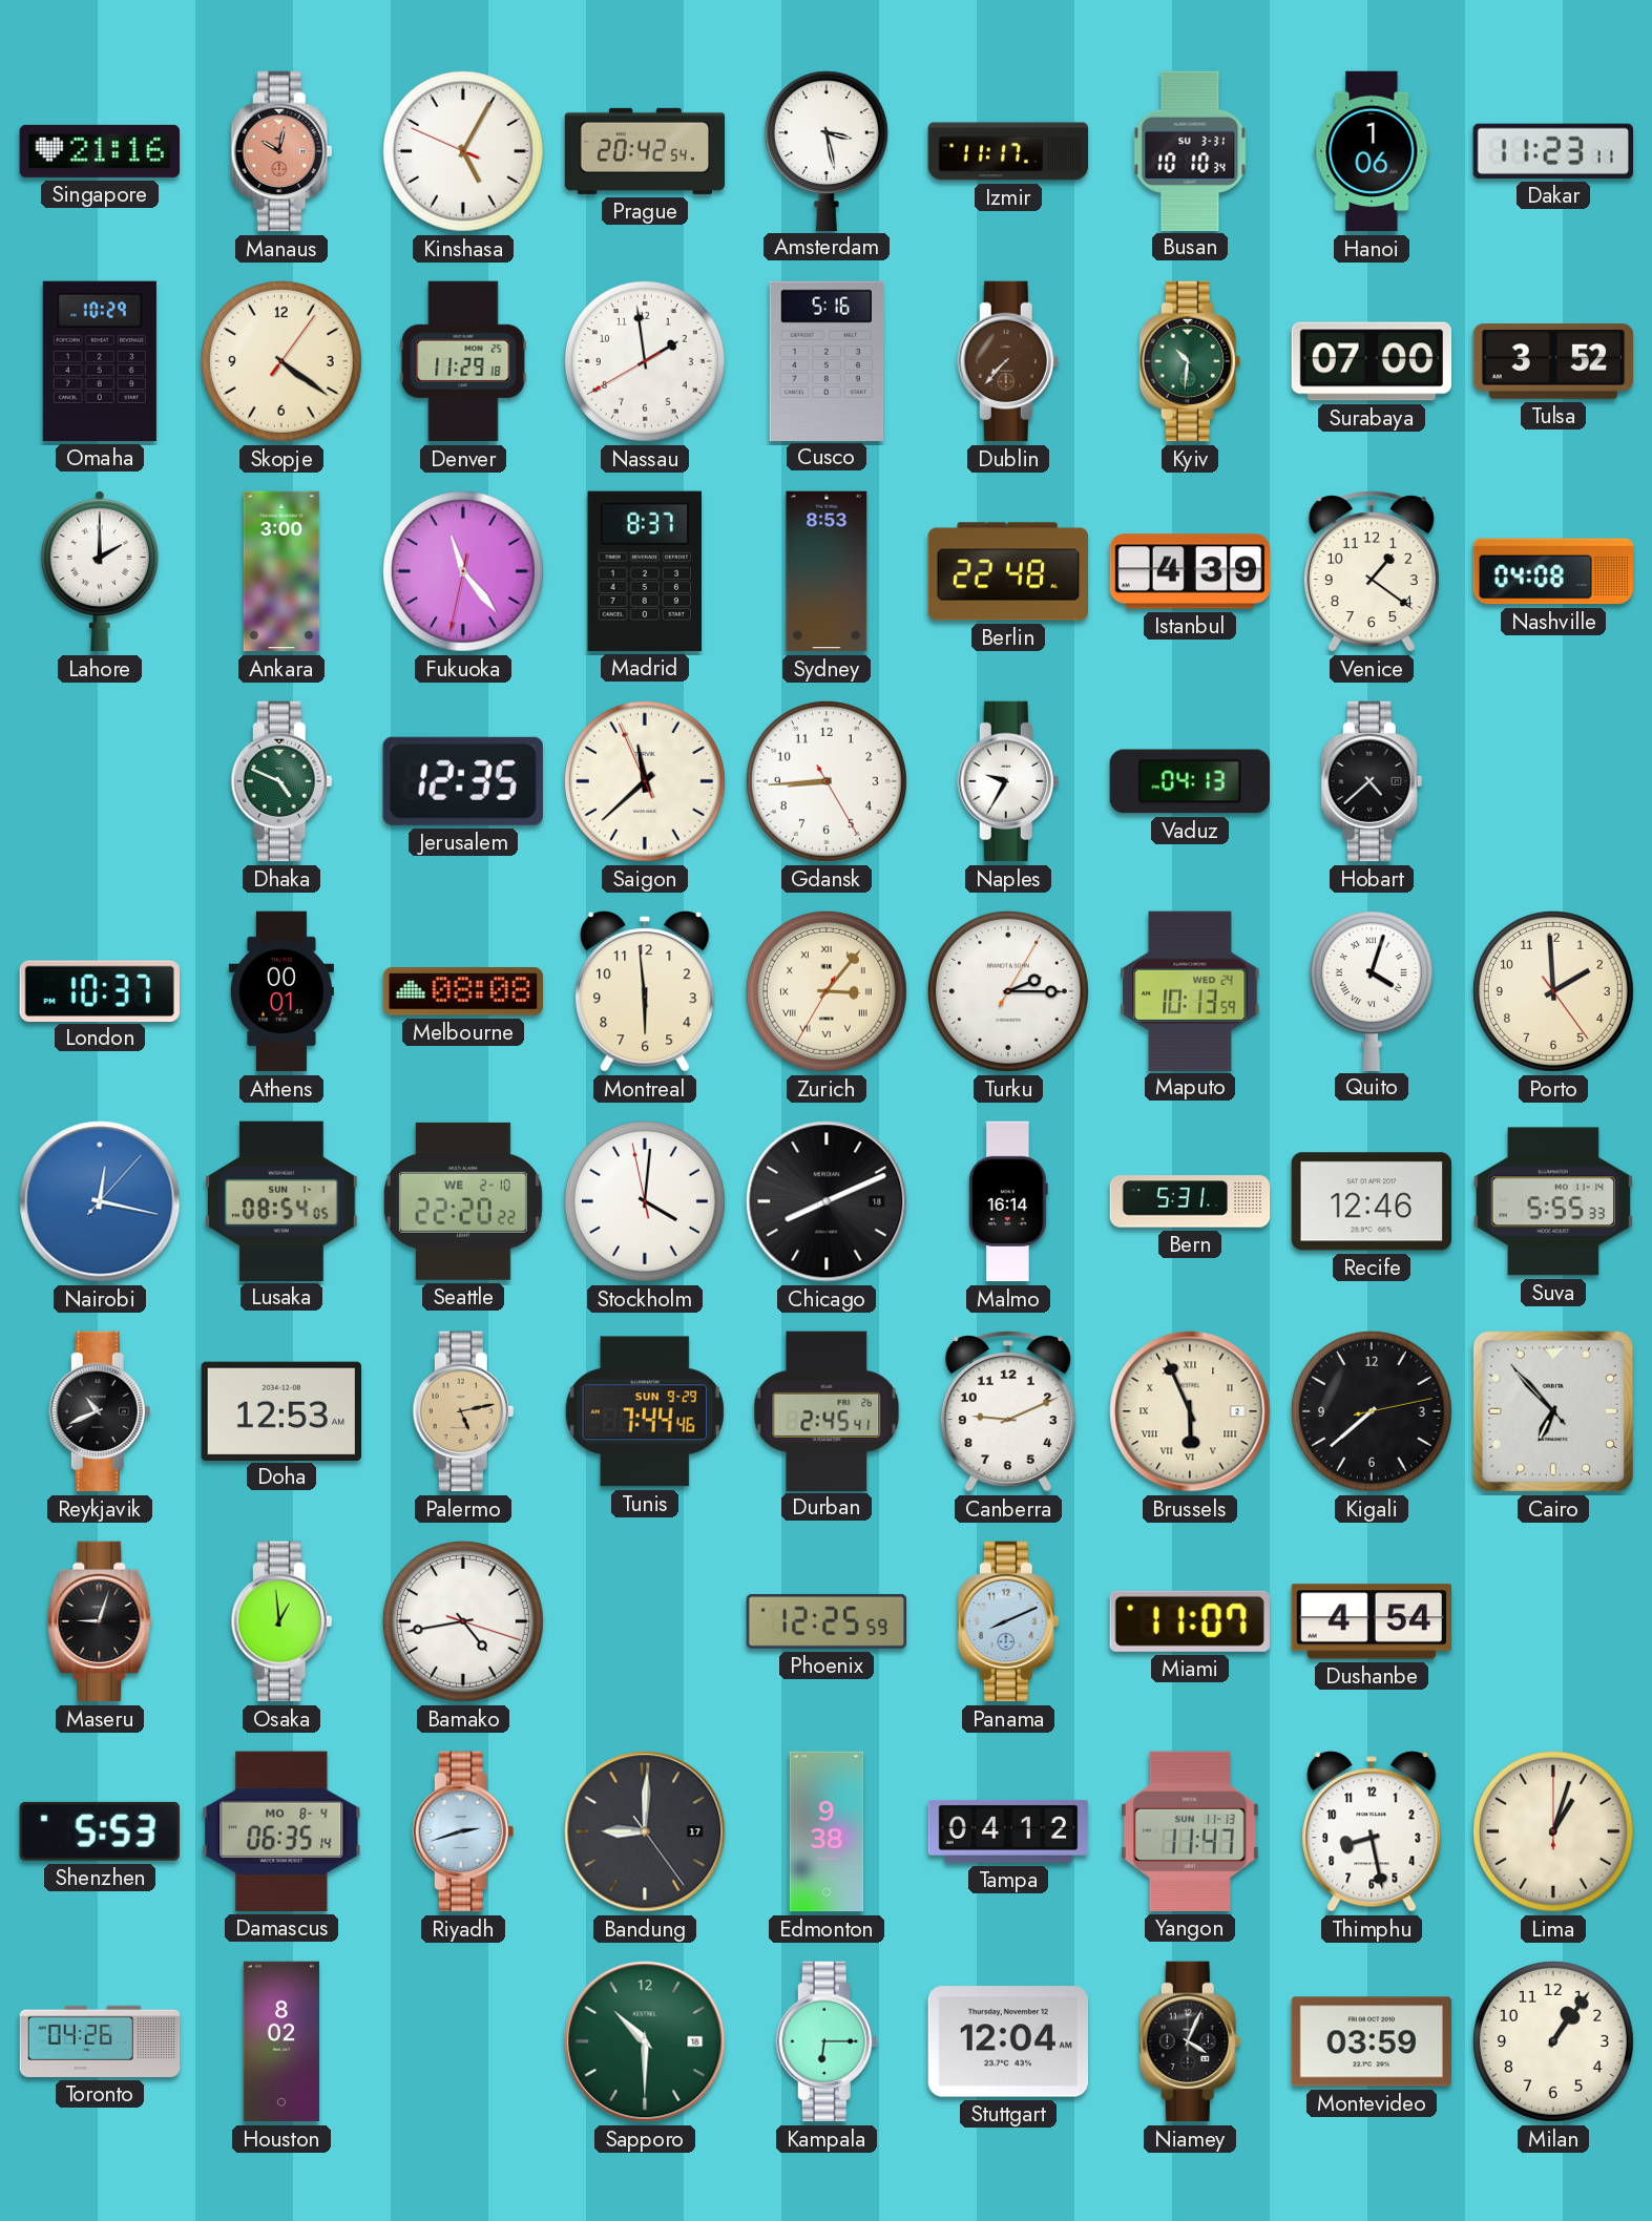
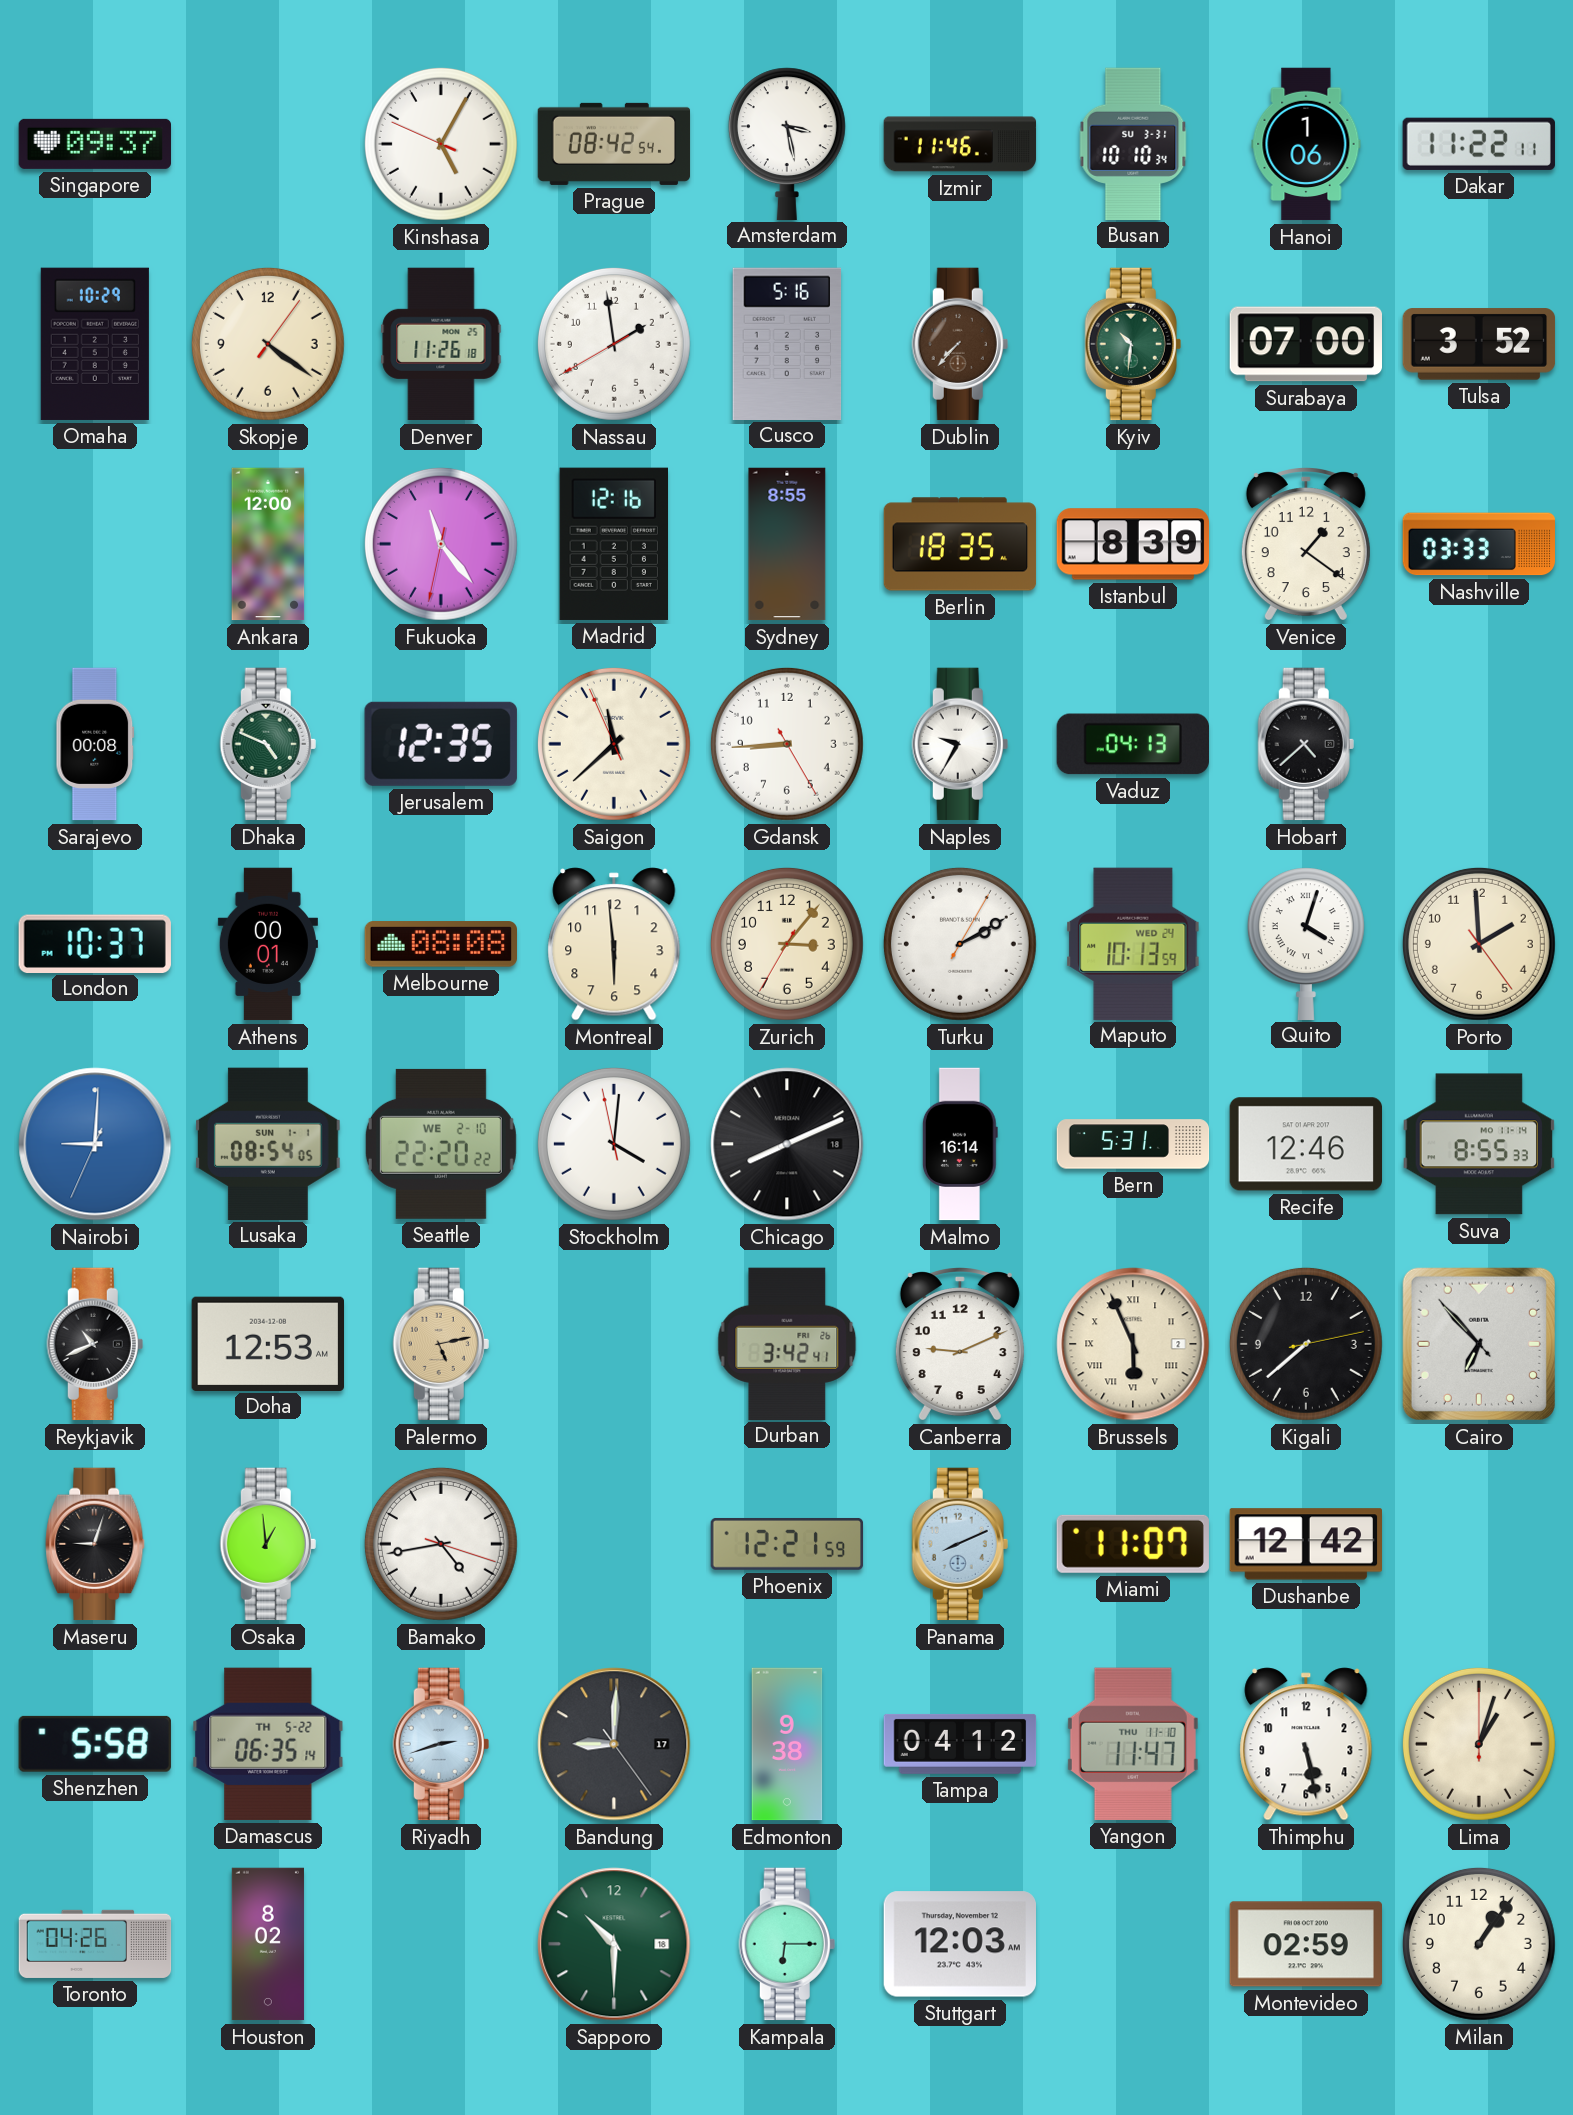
Singapore: 21:16 -> 09:37
Manaus: 10:02 -> none
Prague: 20:42 -> 08:42
Izmir: 11:17 -> 11:46
Dakar: 11:23 -> 11:22
Denver: 11:29 -> 11:26
Lahore: 2:00 -> none
Ankara: 3:00 -> 12:00
Madrid: 8:37 -> 12:16
Sydney: 8:53 -> 8:55
Berlin: 22:48 -> 18:35
Istanbul: 4:39 -> 8:39
Nashville: 04:08 -> 03:33
Sarajevo: none -> 00:08
Zurich numerals: Roman -> Arabic
Turku: 2:15 -> 2:10
Nairobi: 12:17 -> 9:00
Suva: 5:55 -> 8:55
Tunis: 7:44 -> none
Durban: 2:45 -> 3:42
Phoenix: 12:25 -> 12:21
Dushanbe: 4:54 -> 12:42
Shenzhen: 5:53 -> 5:58
Damascus date: MO 8-4 -> TH 5-22
Yangon date: SUN 11-13 -> THU 11-10
Thimphu: 8:28 -> 5:28
Stuttgart: 12:04 -> 12:03
Niamey: 4:04 -> none
Montevideo: 03:59 -> 02:59
